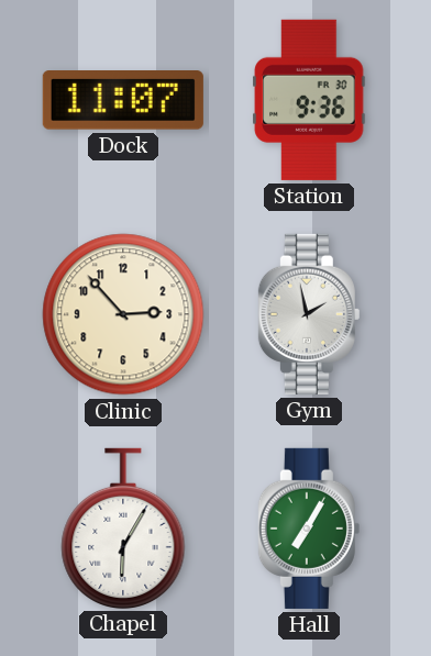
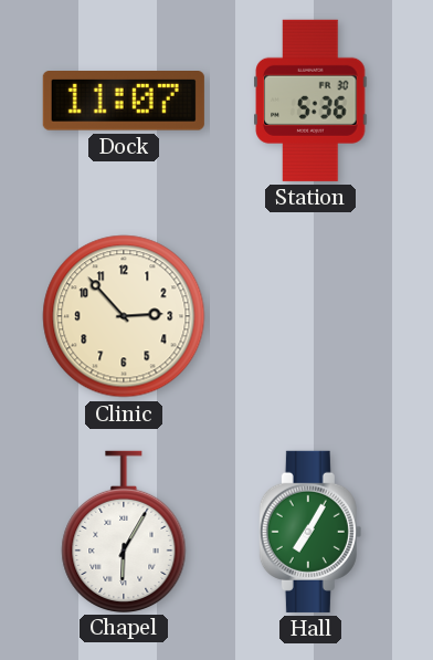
Station: 9:36 -> 5:36
Gym: 1:58 -> none
